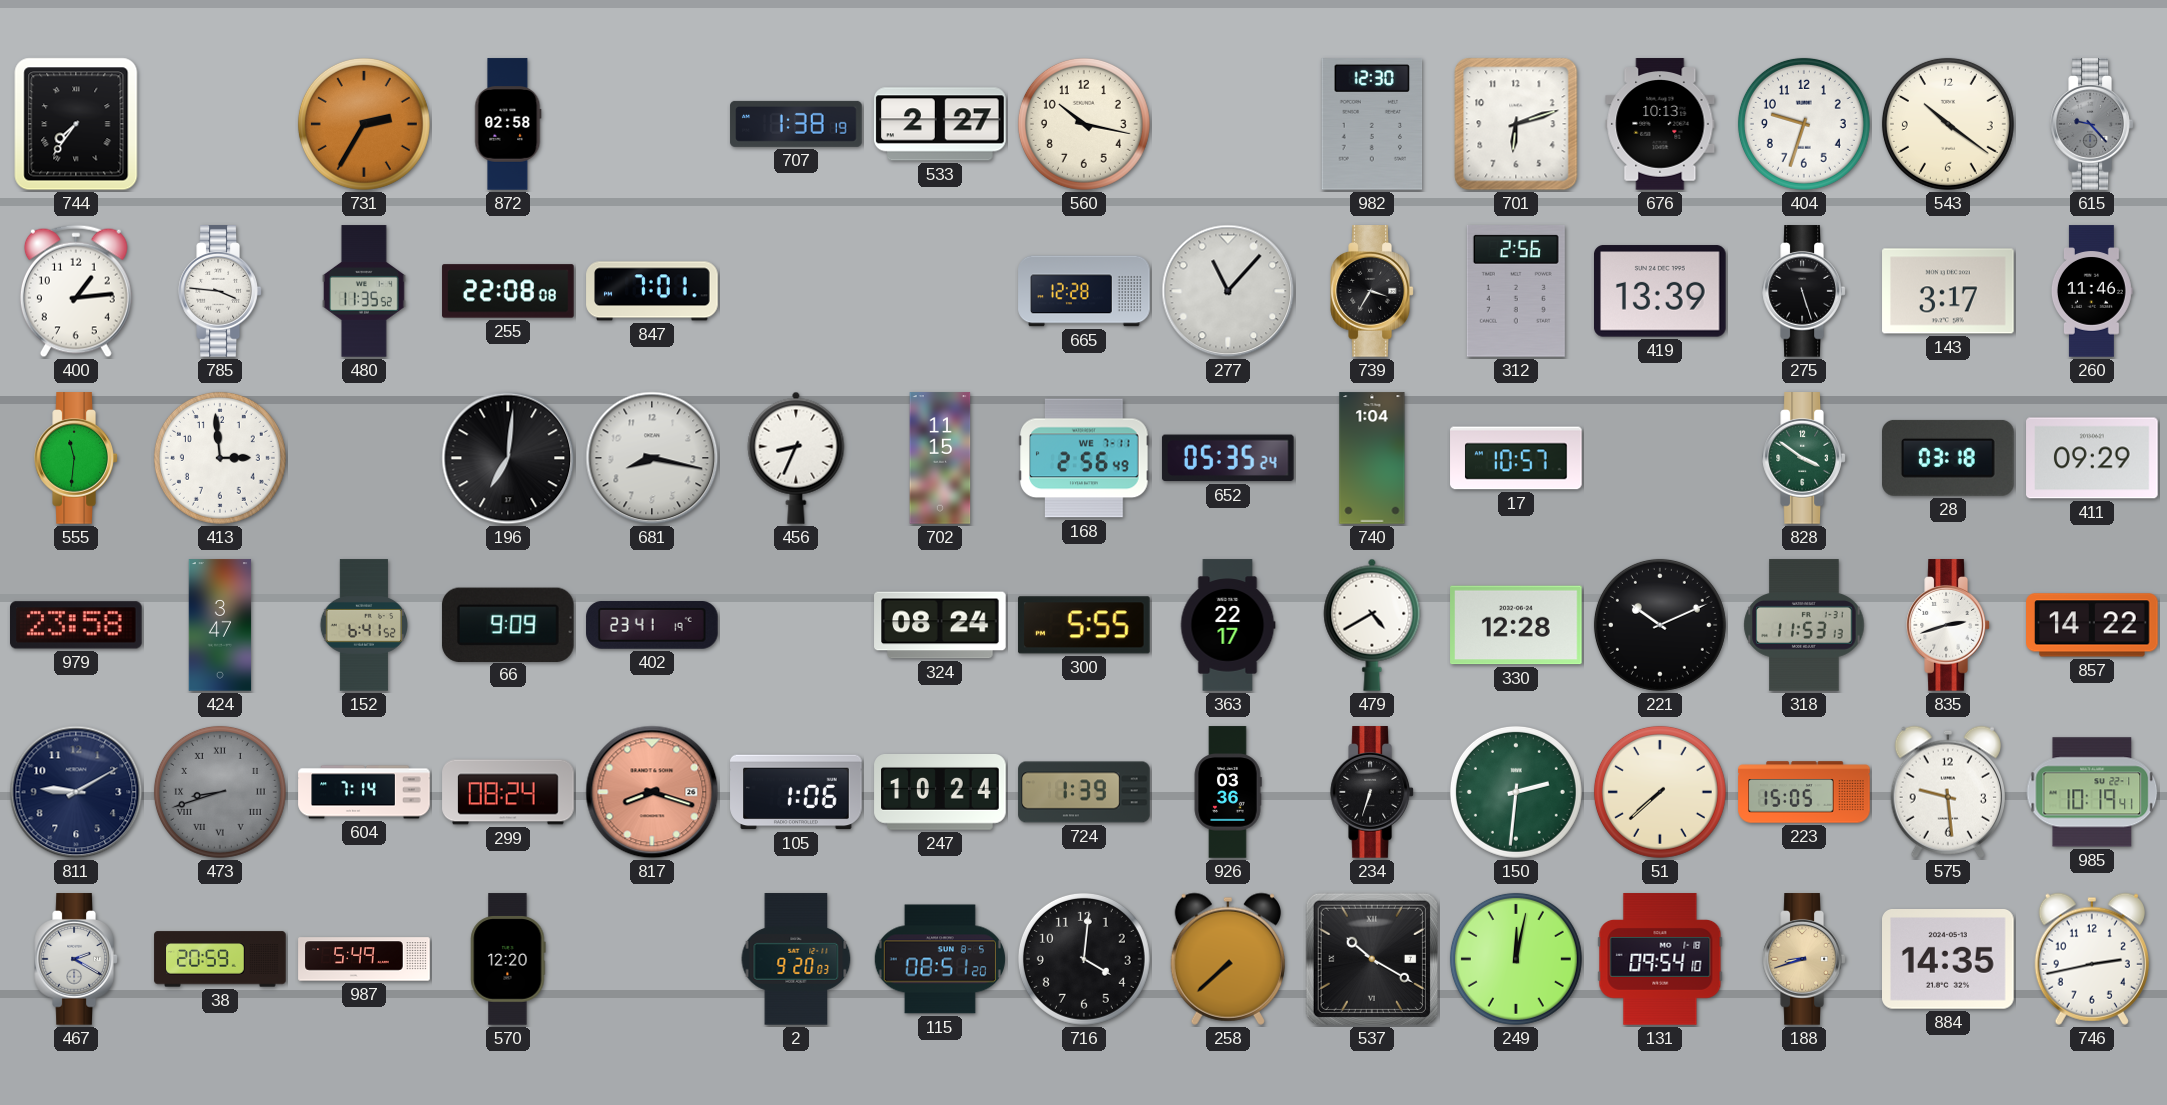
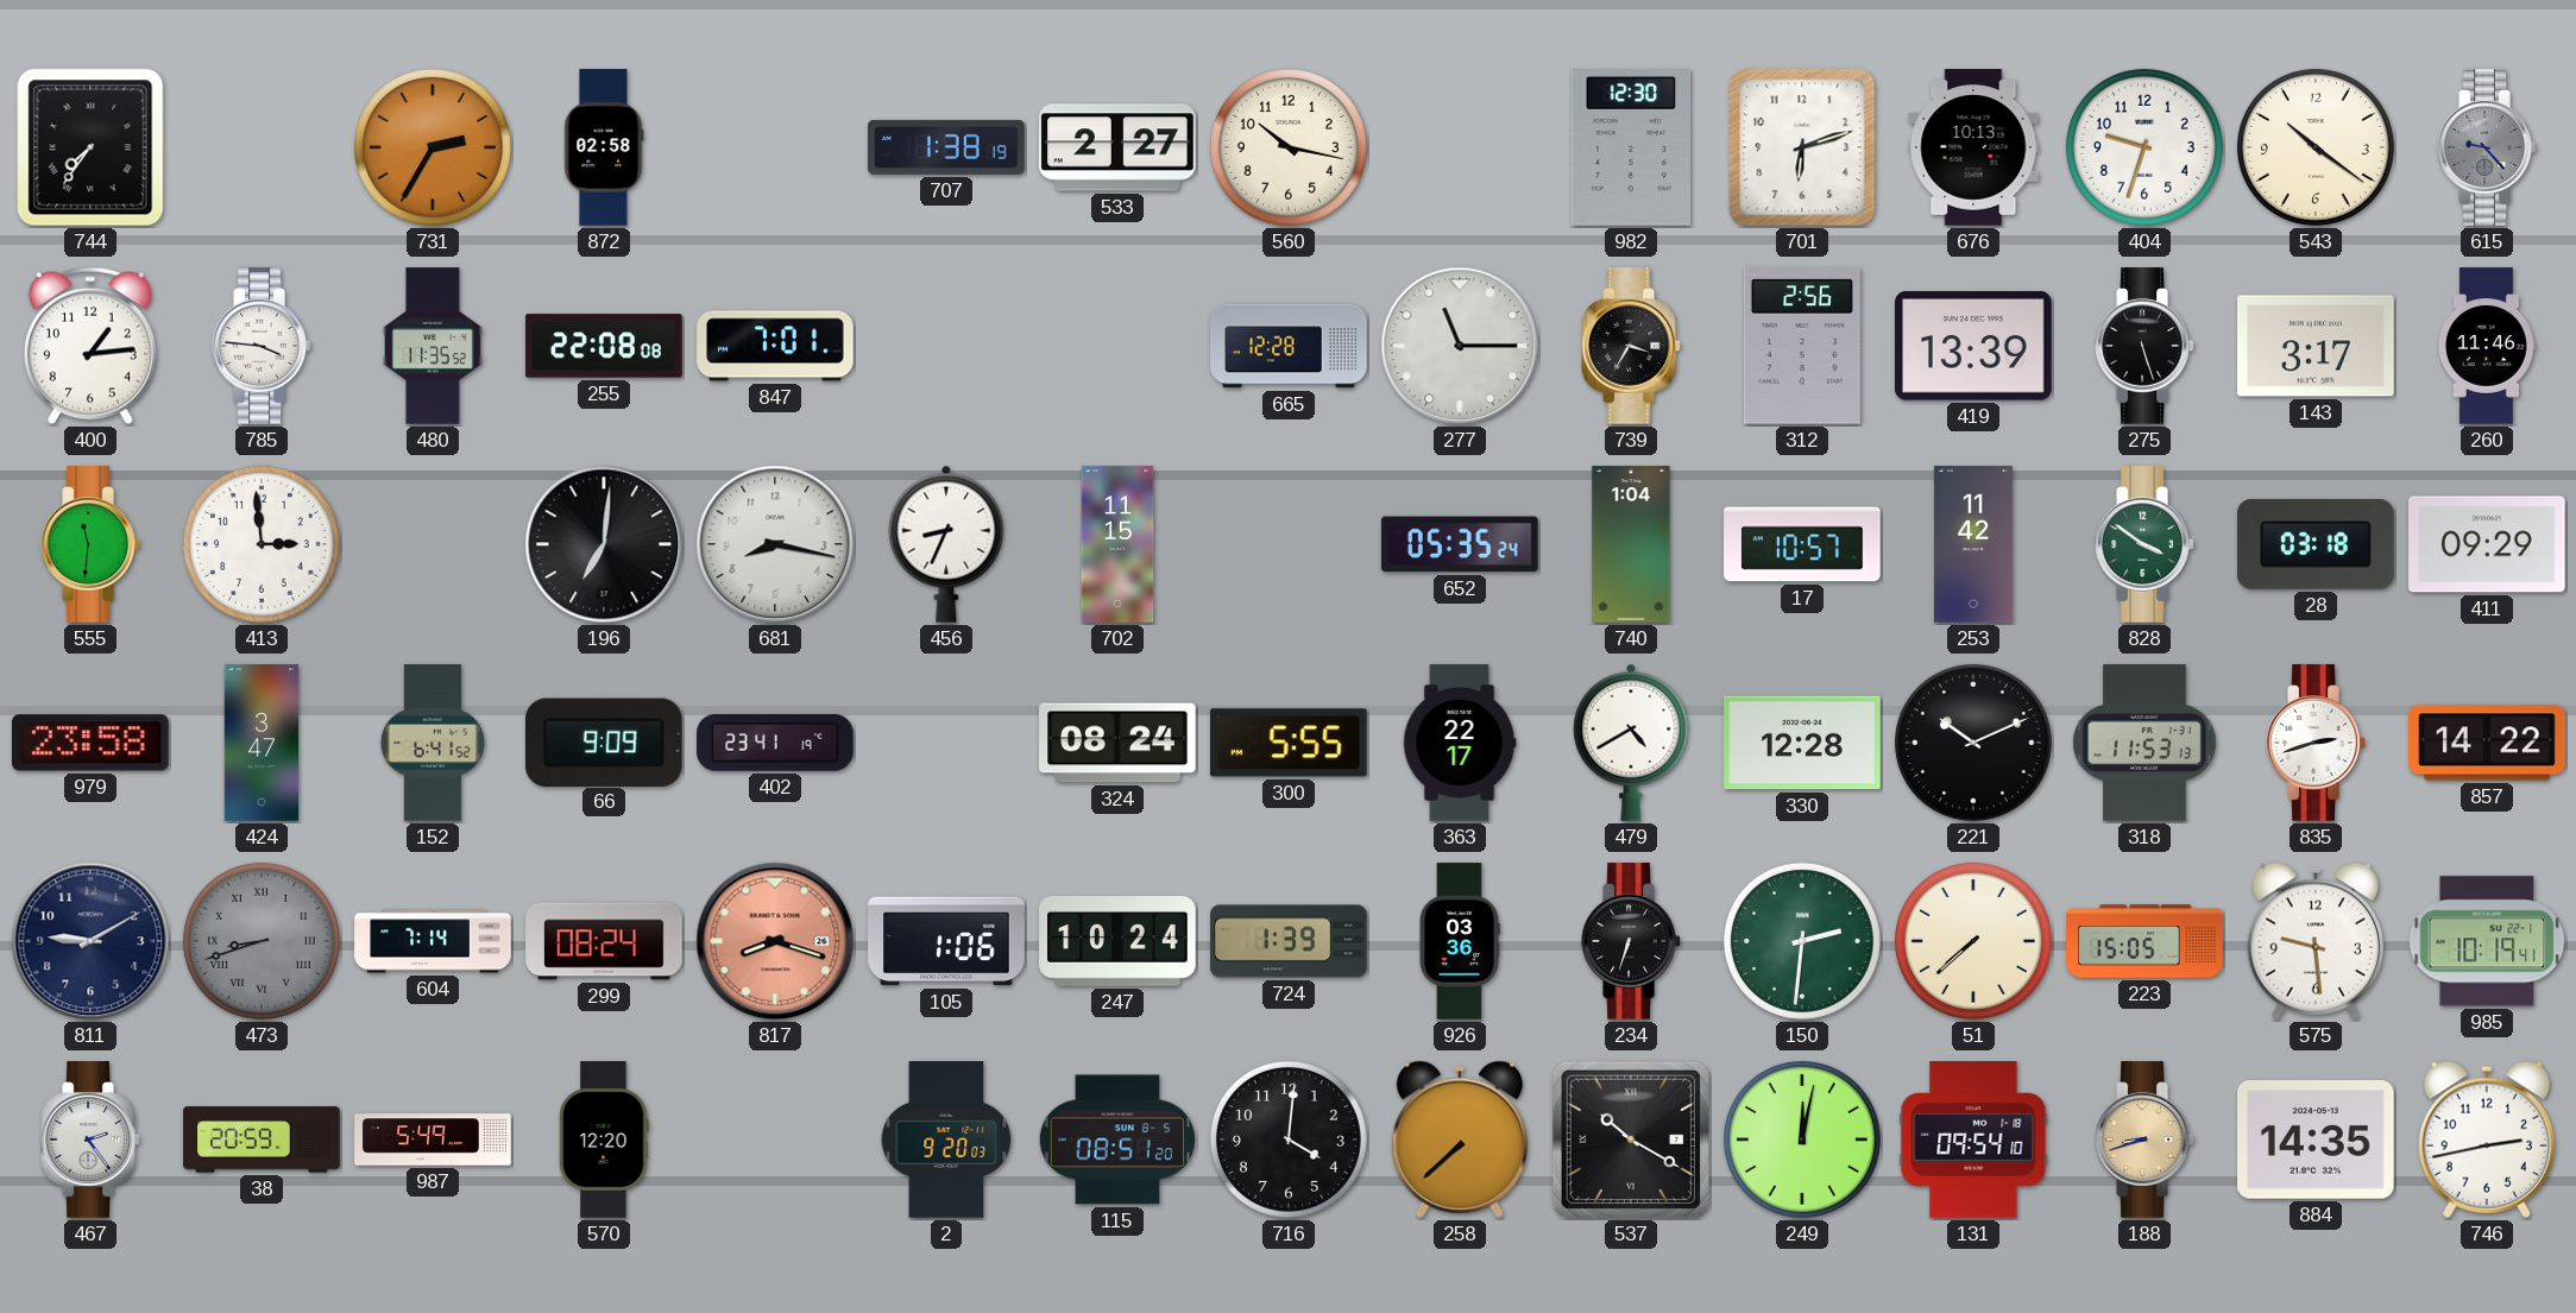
277: 11:07 -> 11:15
168: 2:56 -> none
253: none -> 11:42
467: 2:20 -> 2:24
